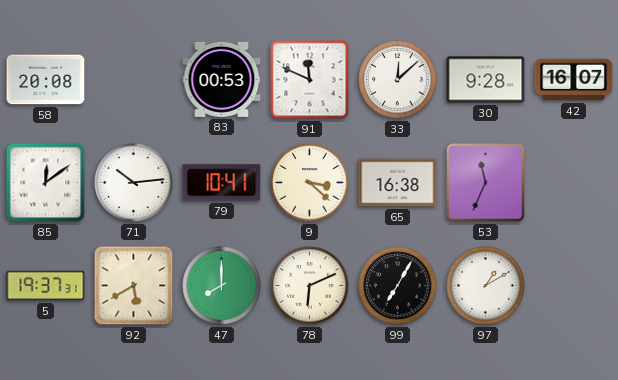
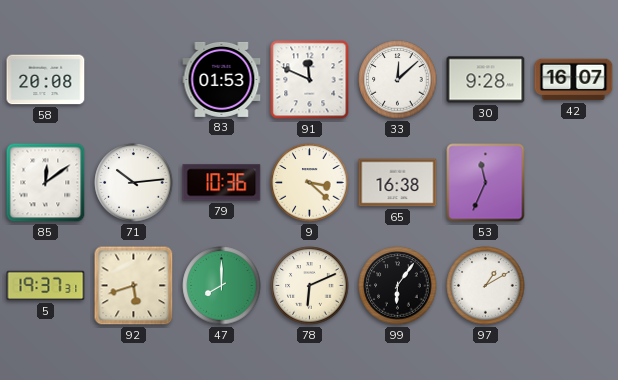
83: 00:53 -> 01:53
79: 10:41 -> 10:36
92: 5:40 -> 5:42
99: 7:05 -> 6:06
